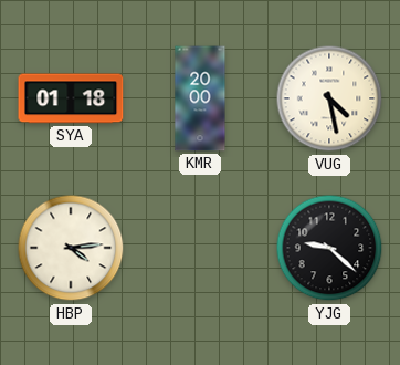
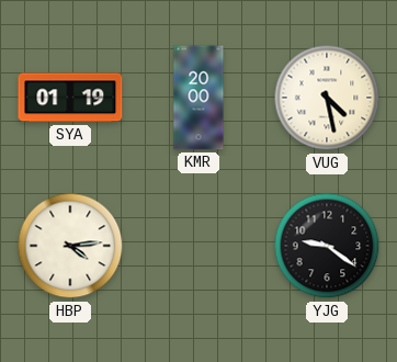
SYA: 01:18 -> 01:19
YJG: 9:22 -> 9:21
